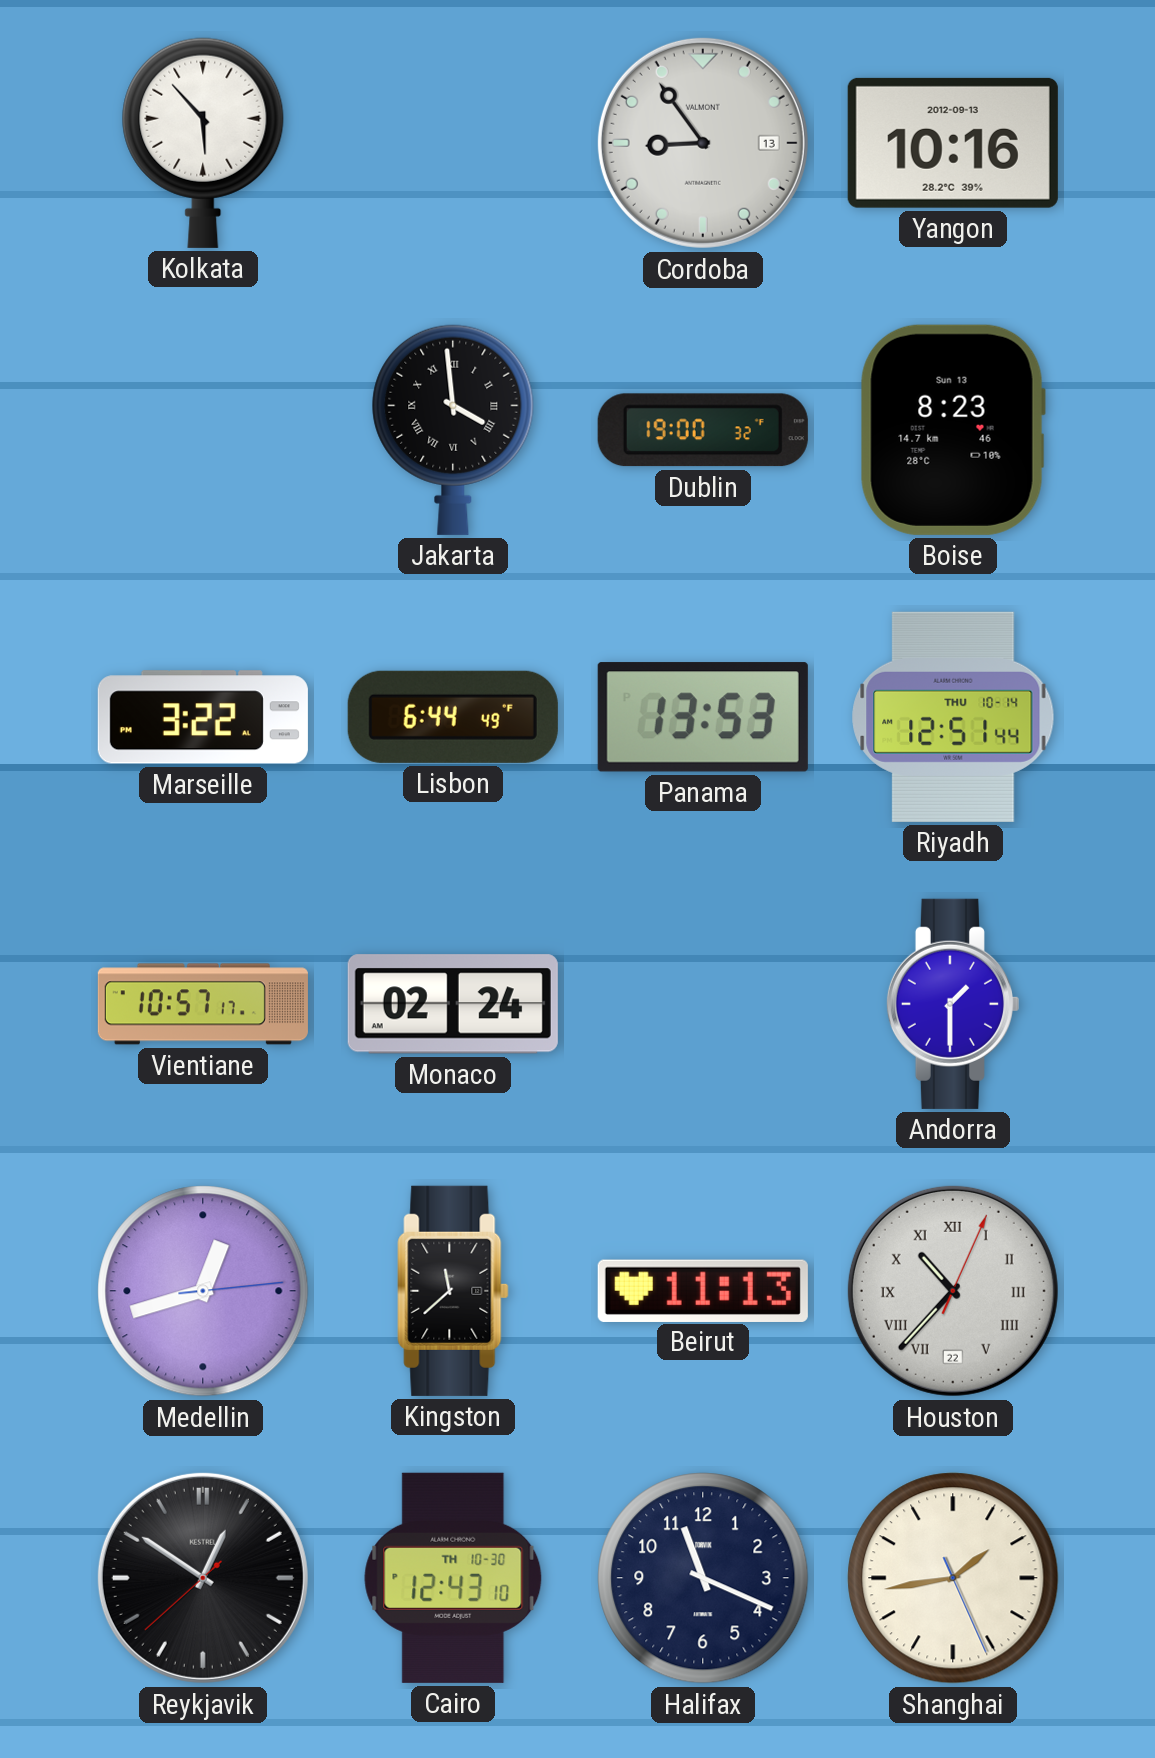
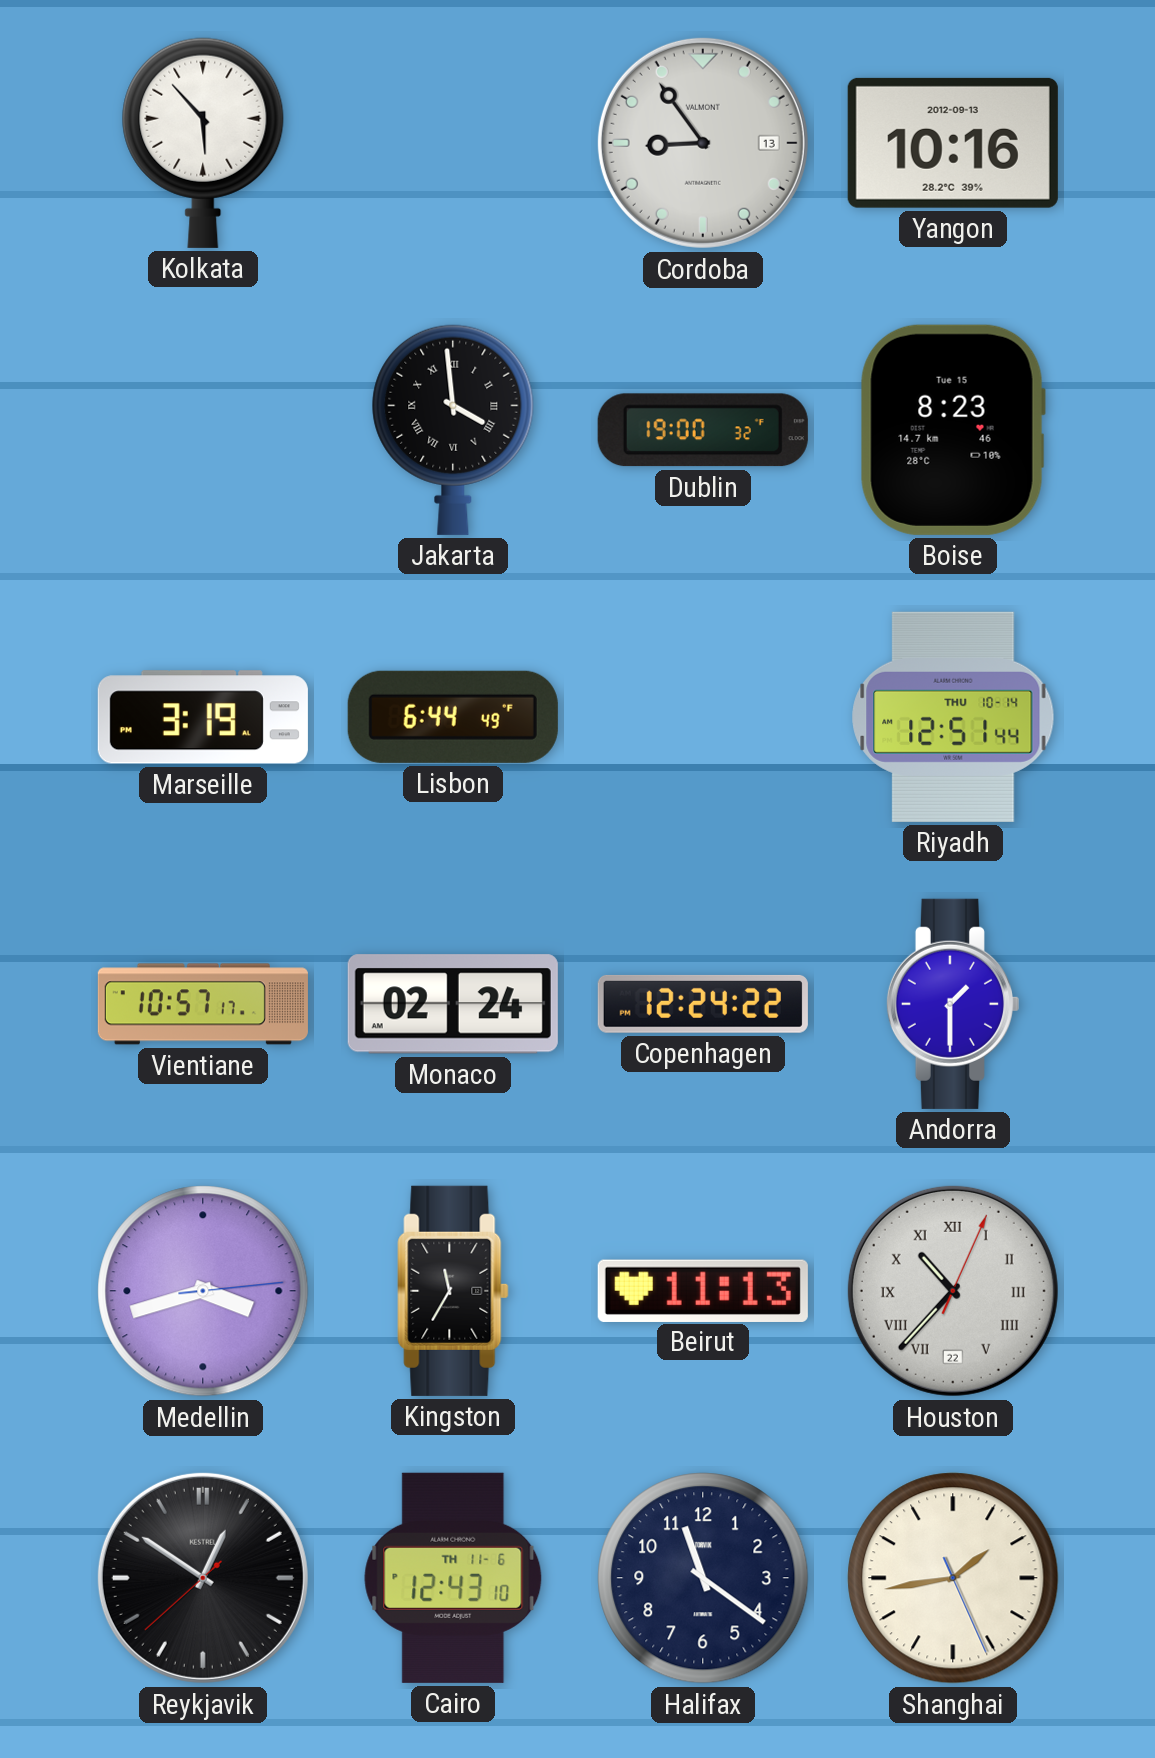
Boise date: Sun 13 -> Tue 15
Marseille: 3:22 -> 3:19
Panama: 13:53 -> none
Copenhagen: none -> 12:24
Medellin: 12:42 -> 3:42
Kingston: 11:38 -> 11:35
Cairo date: TH 10-30 -> TH 11-6
Halifax: 11:19 -> 11:21
